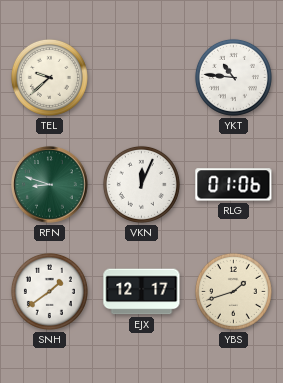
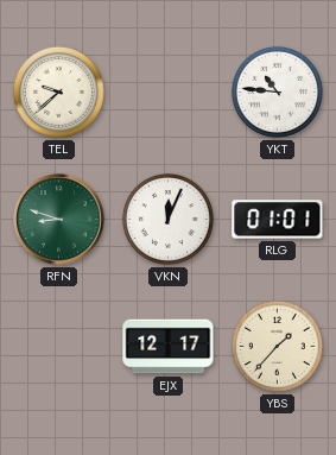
RLG: 01:06 -> 01:01
SNH: 1:39 -> none
YBS: 1:42 -> 1:37
